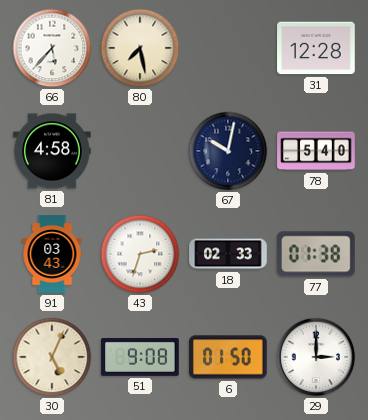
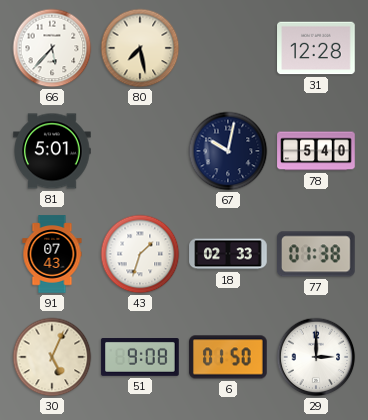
81: 4:58 -> 5:01
91: 03:43 -> 07:43
43: 2:33 -> 1:33
